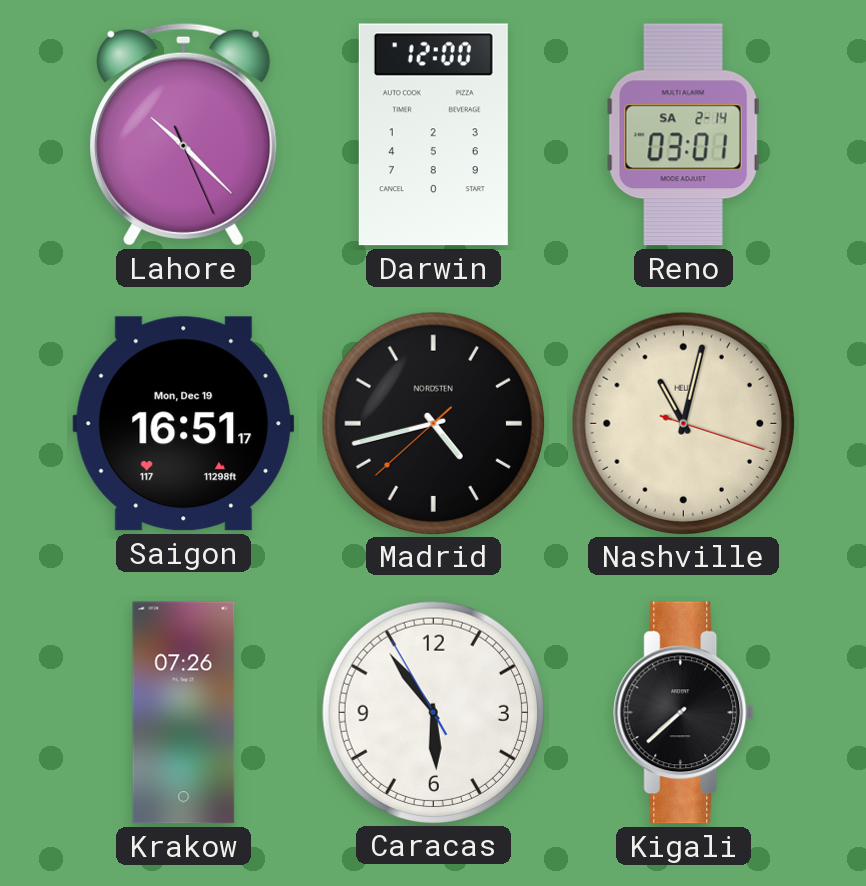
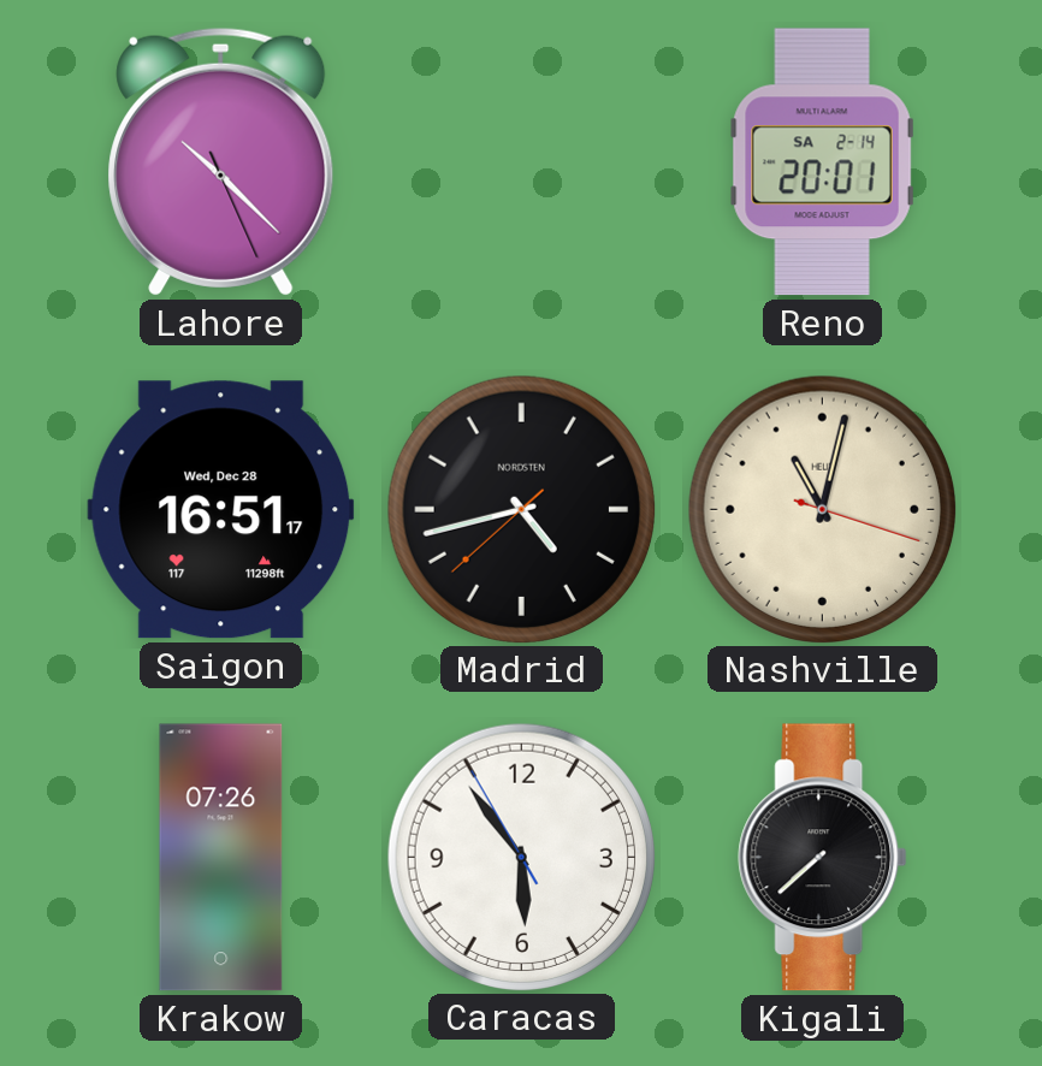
Darwin: 12:00 -> none
Reno: 03:01 -> 20:01
Saigon date: Mon, Dec 19 -> Wed, Dec 28
